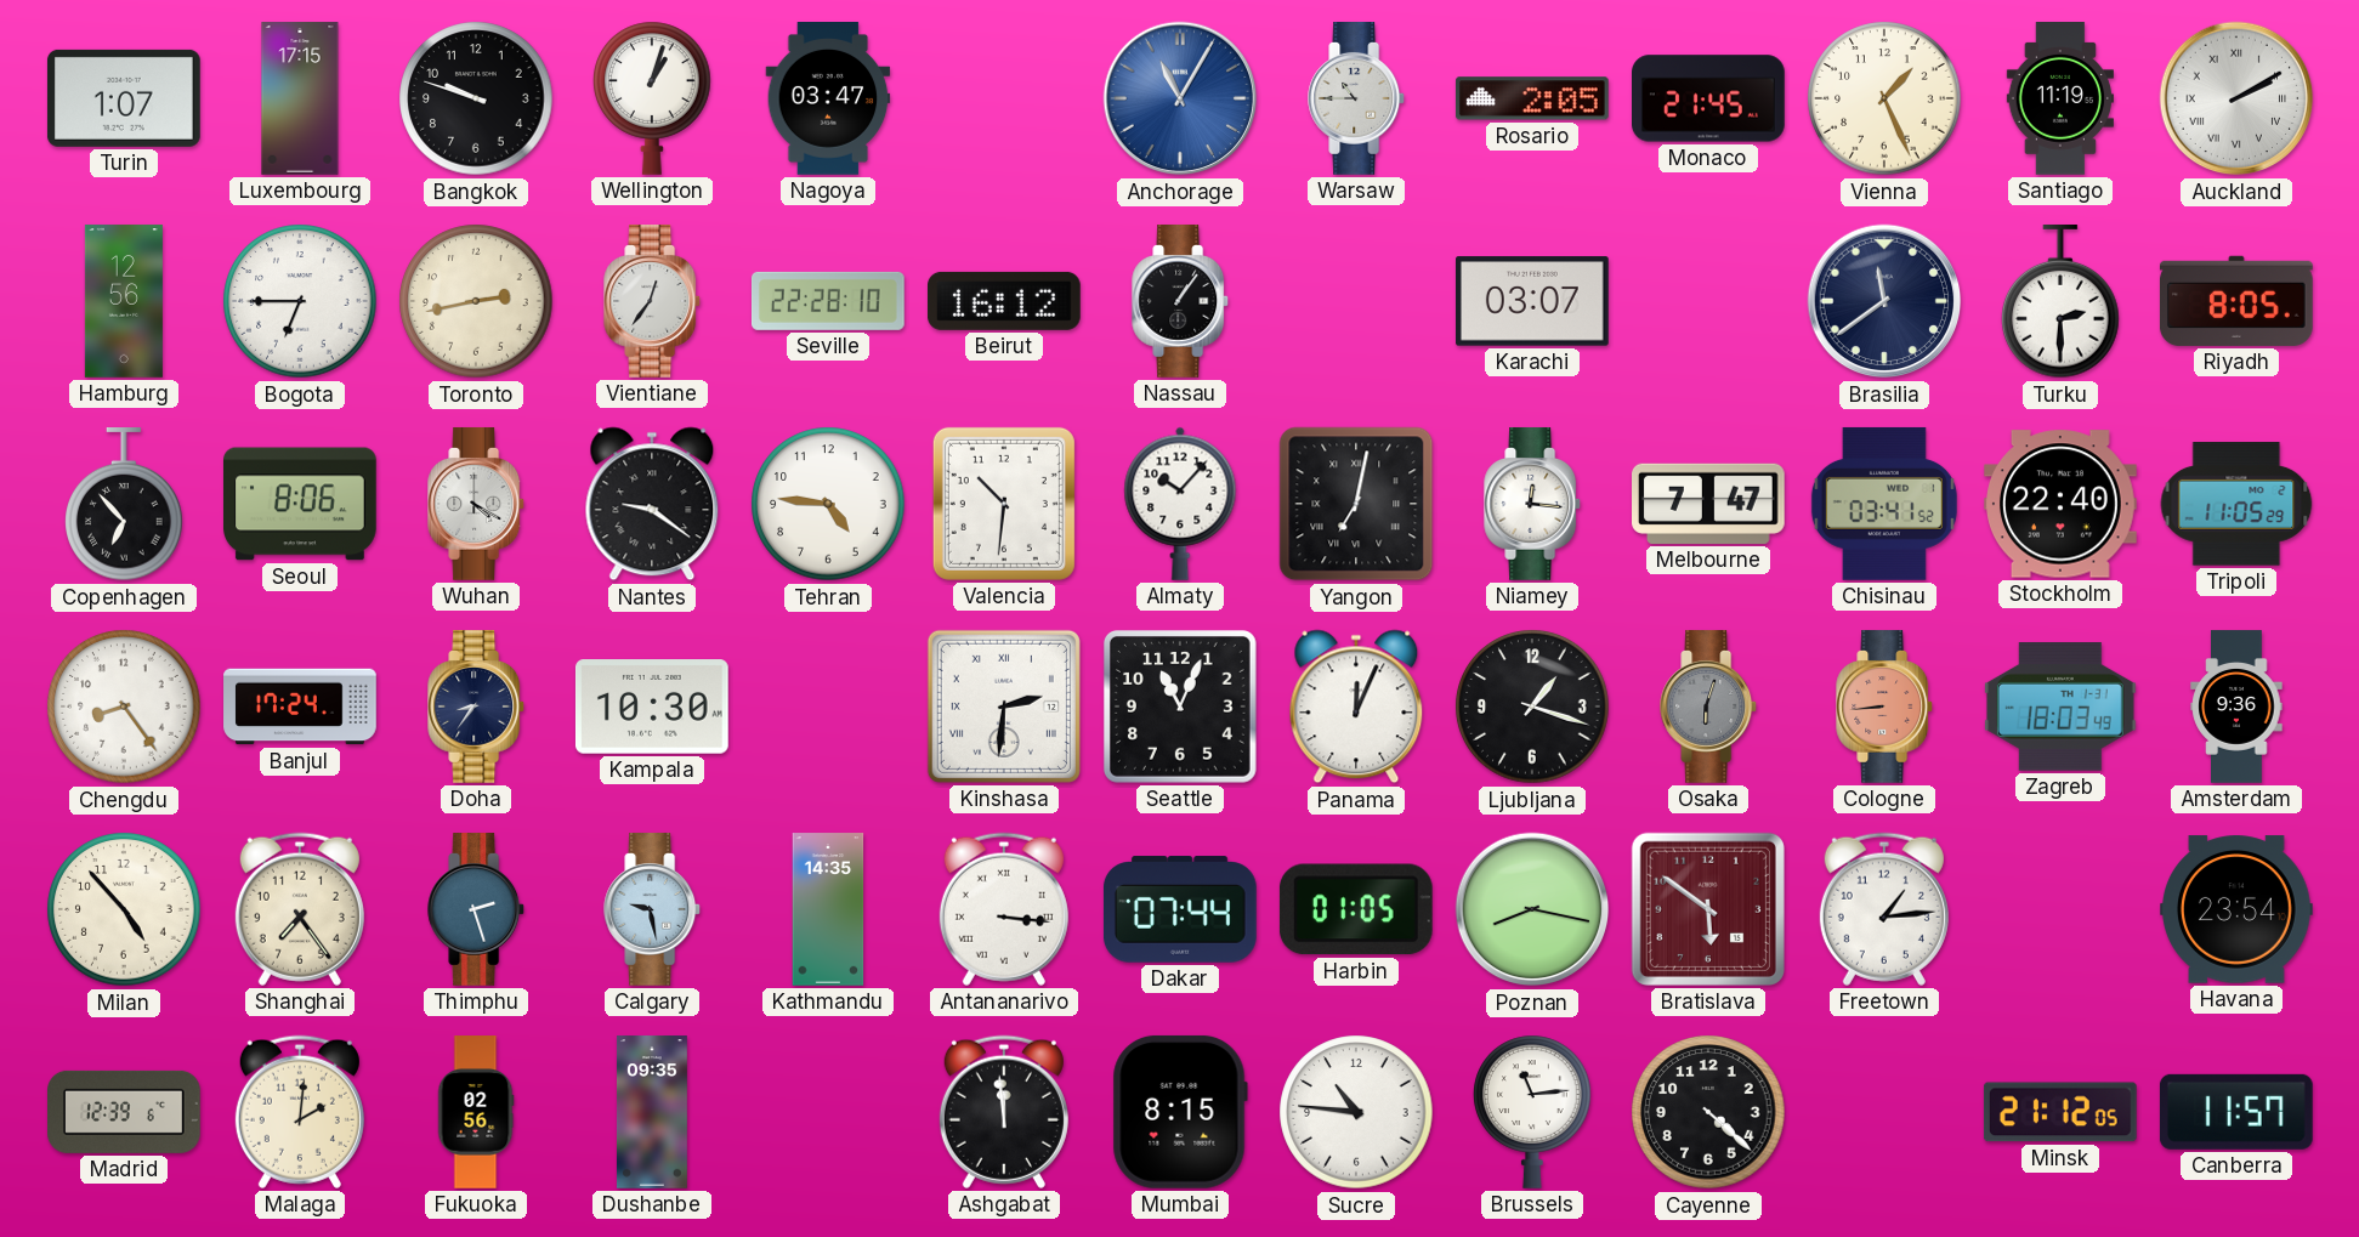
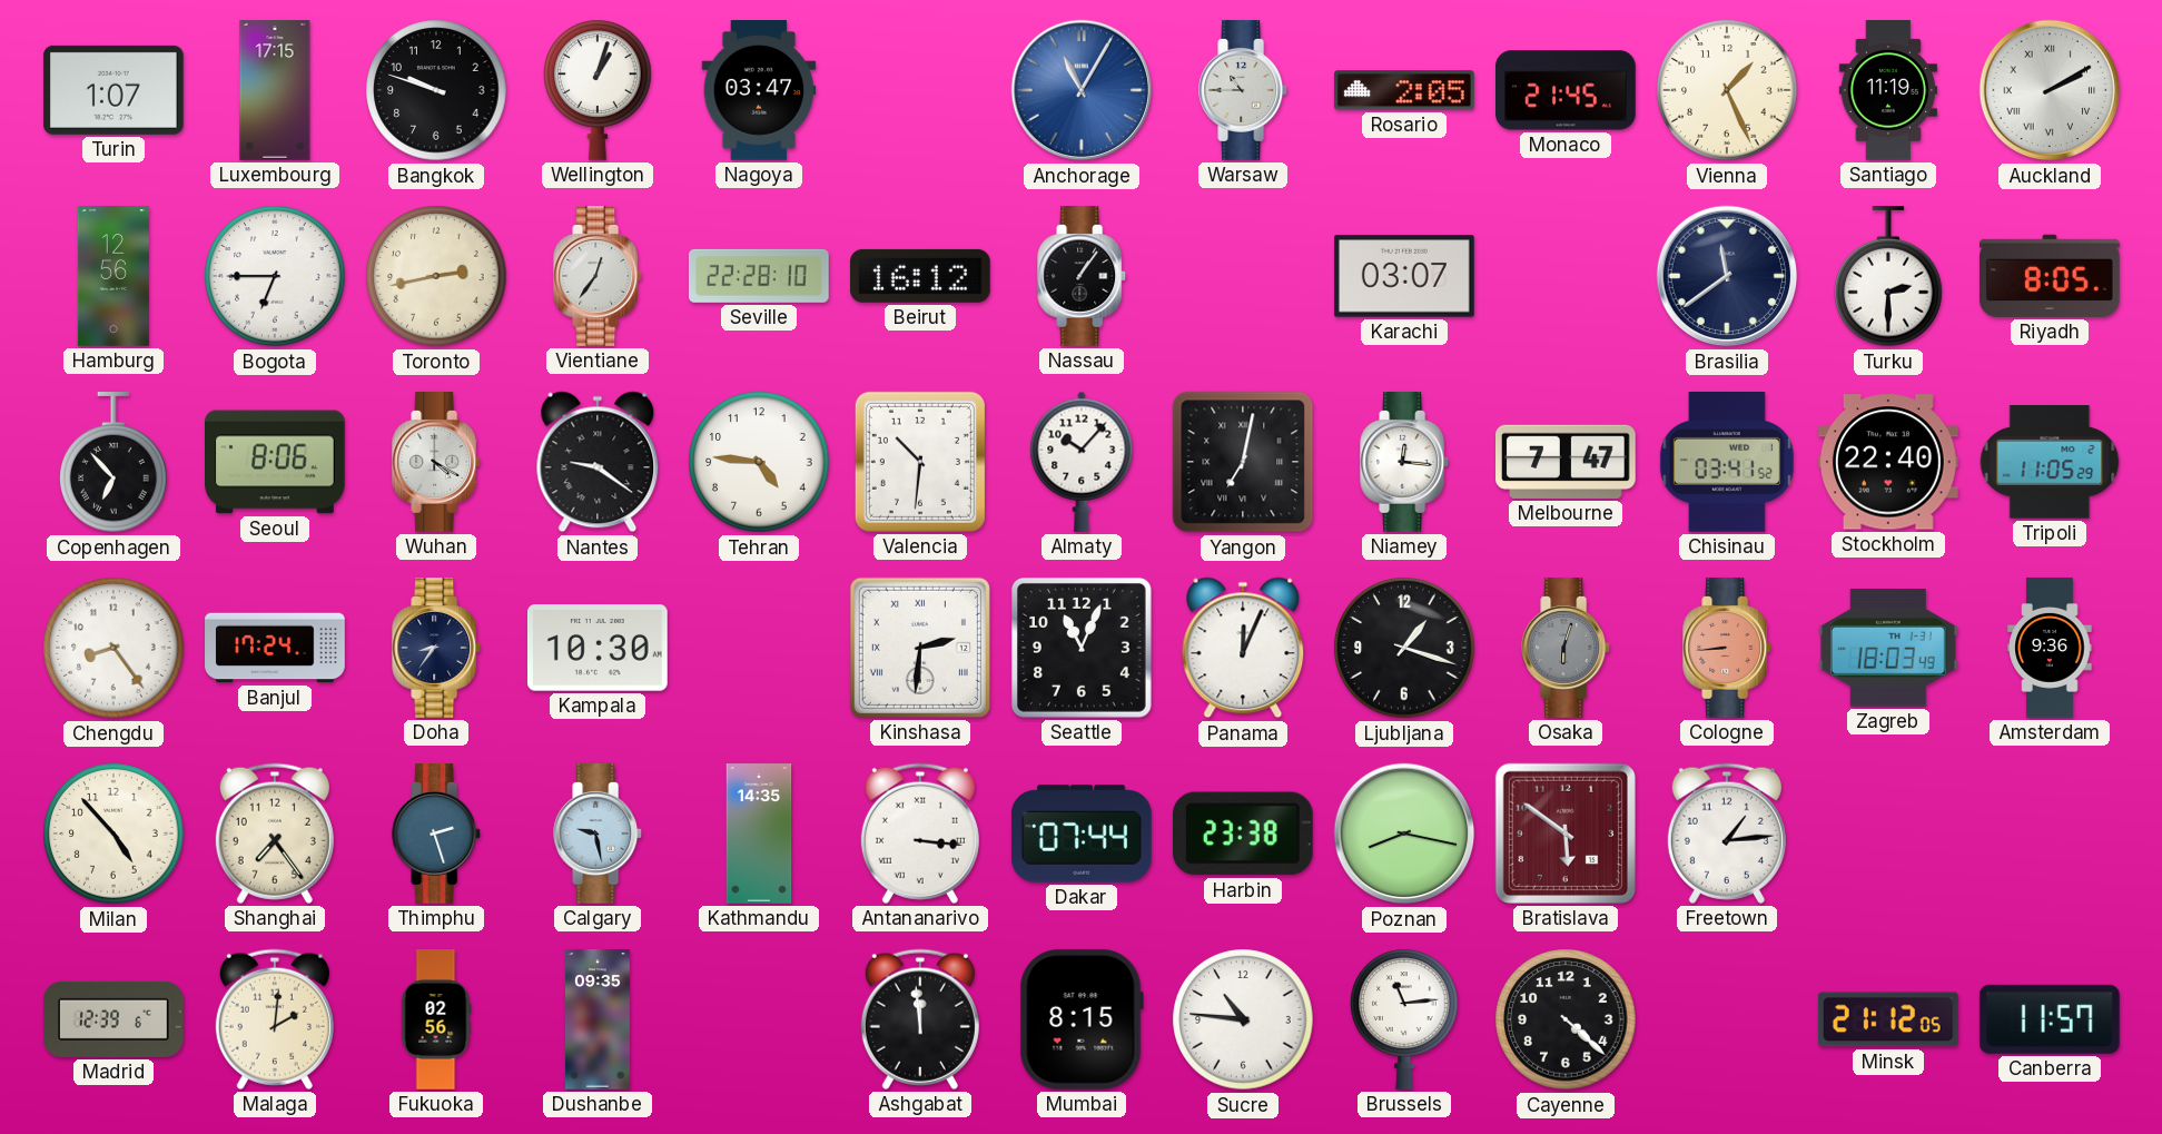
Harbin: 01:05 -> 23:38
Havana: 23:54 -> none
